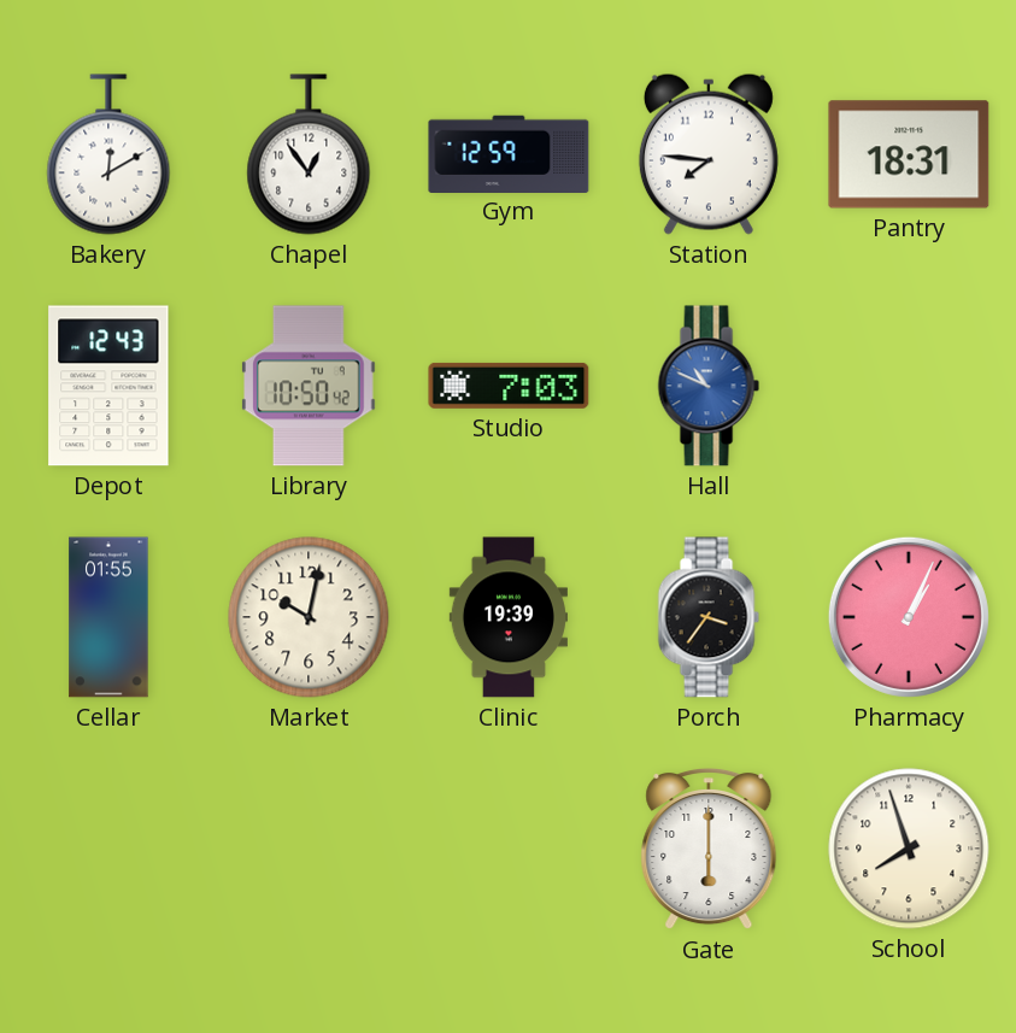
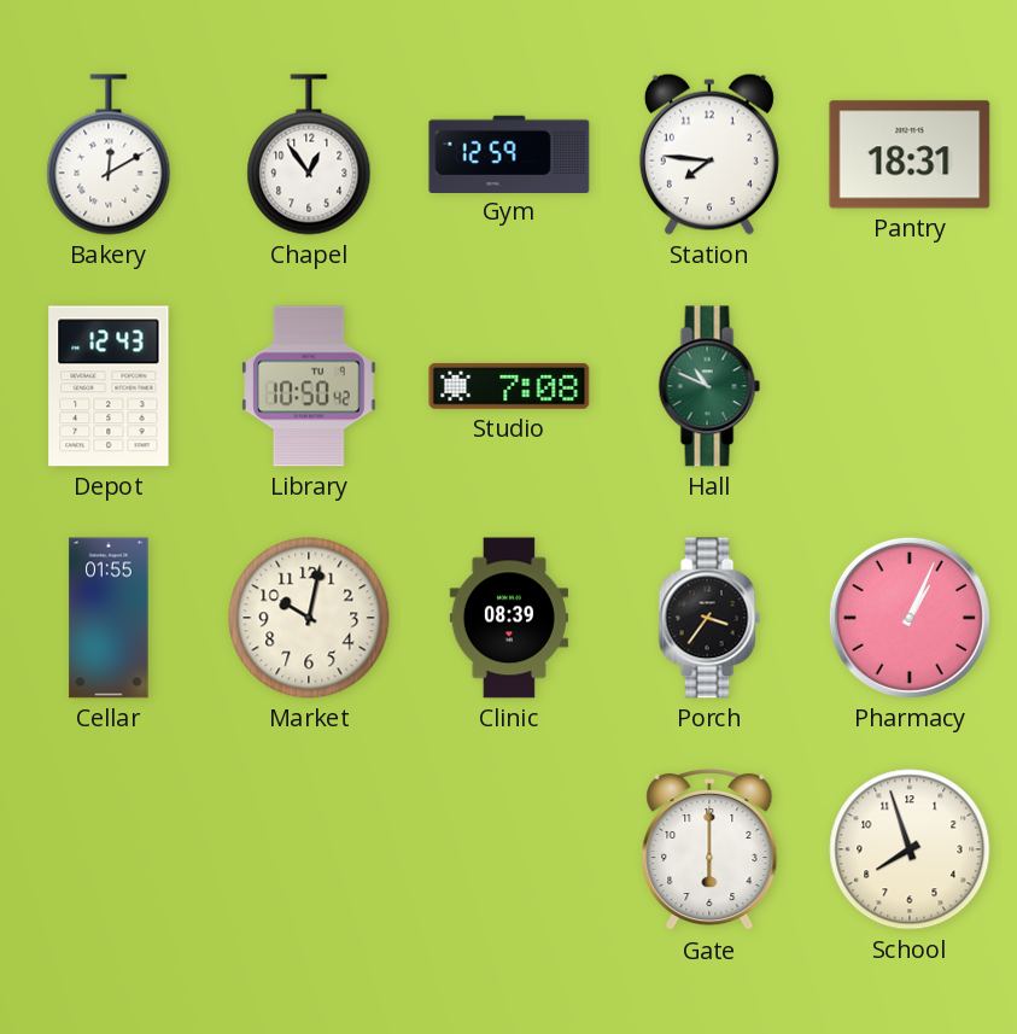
Studio: 7:03 -> 7:08
Hall dial: blue -> green
Clinic: 19:39 -> 08:39
